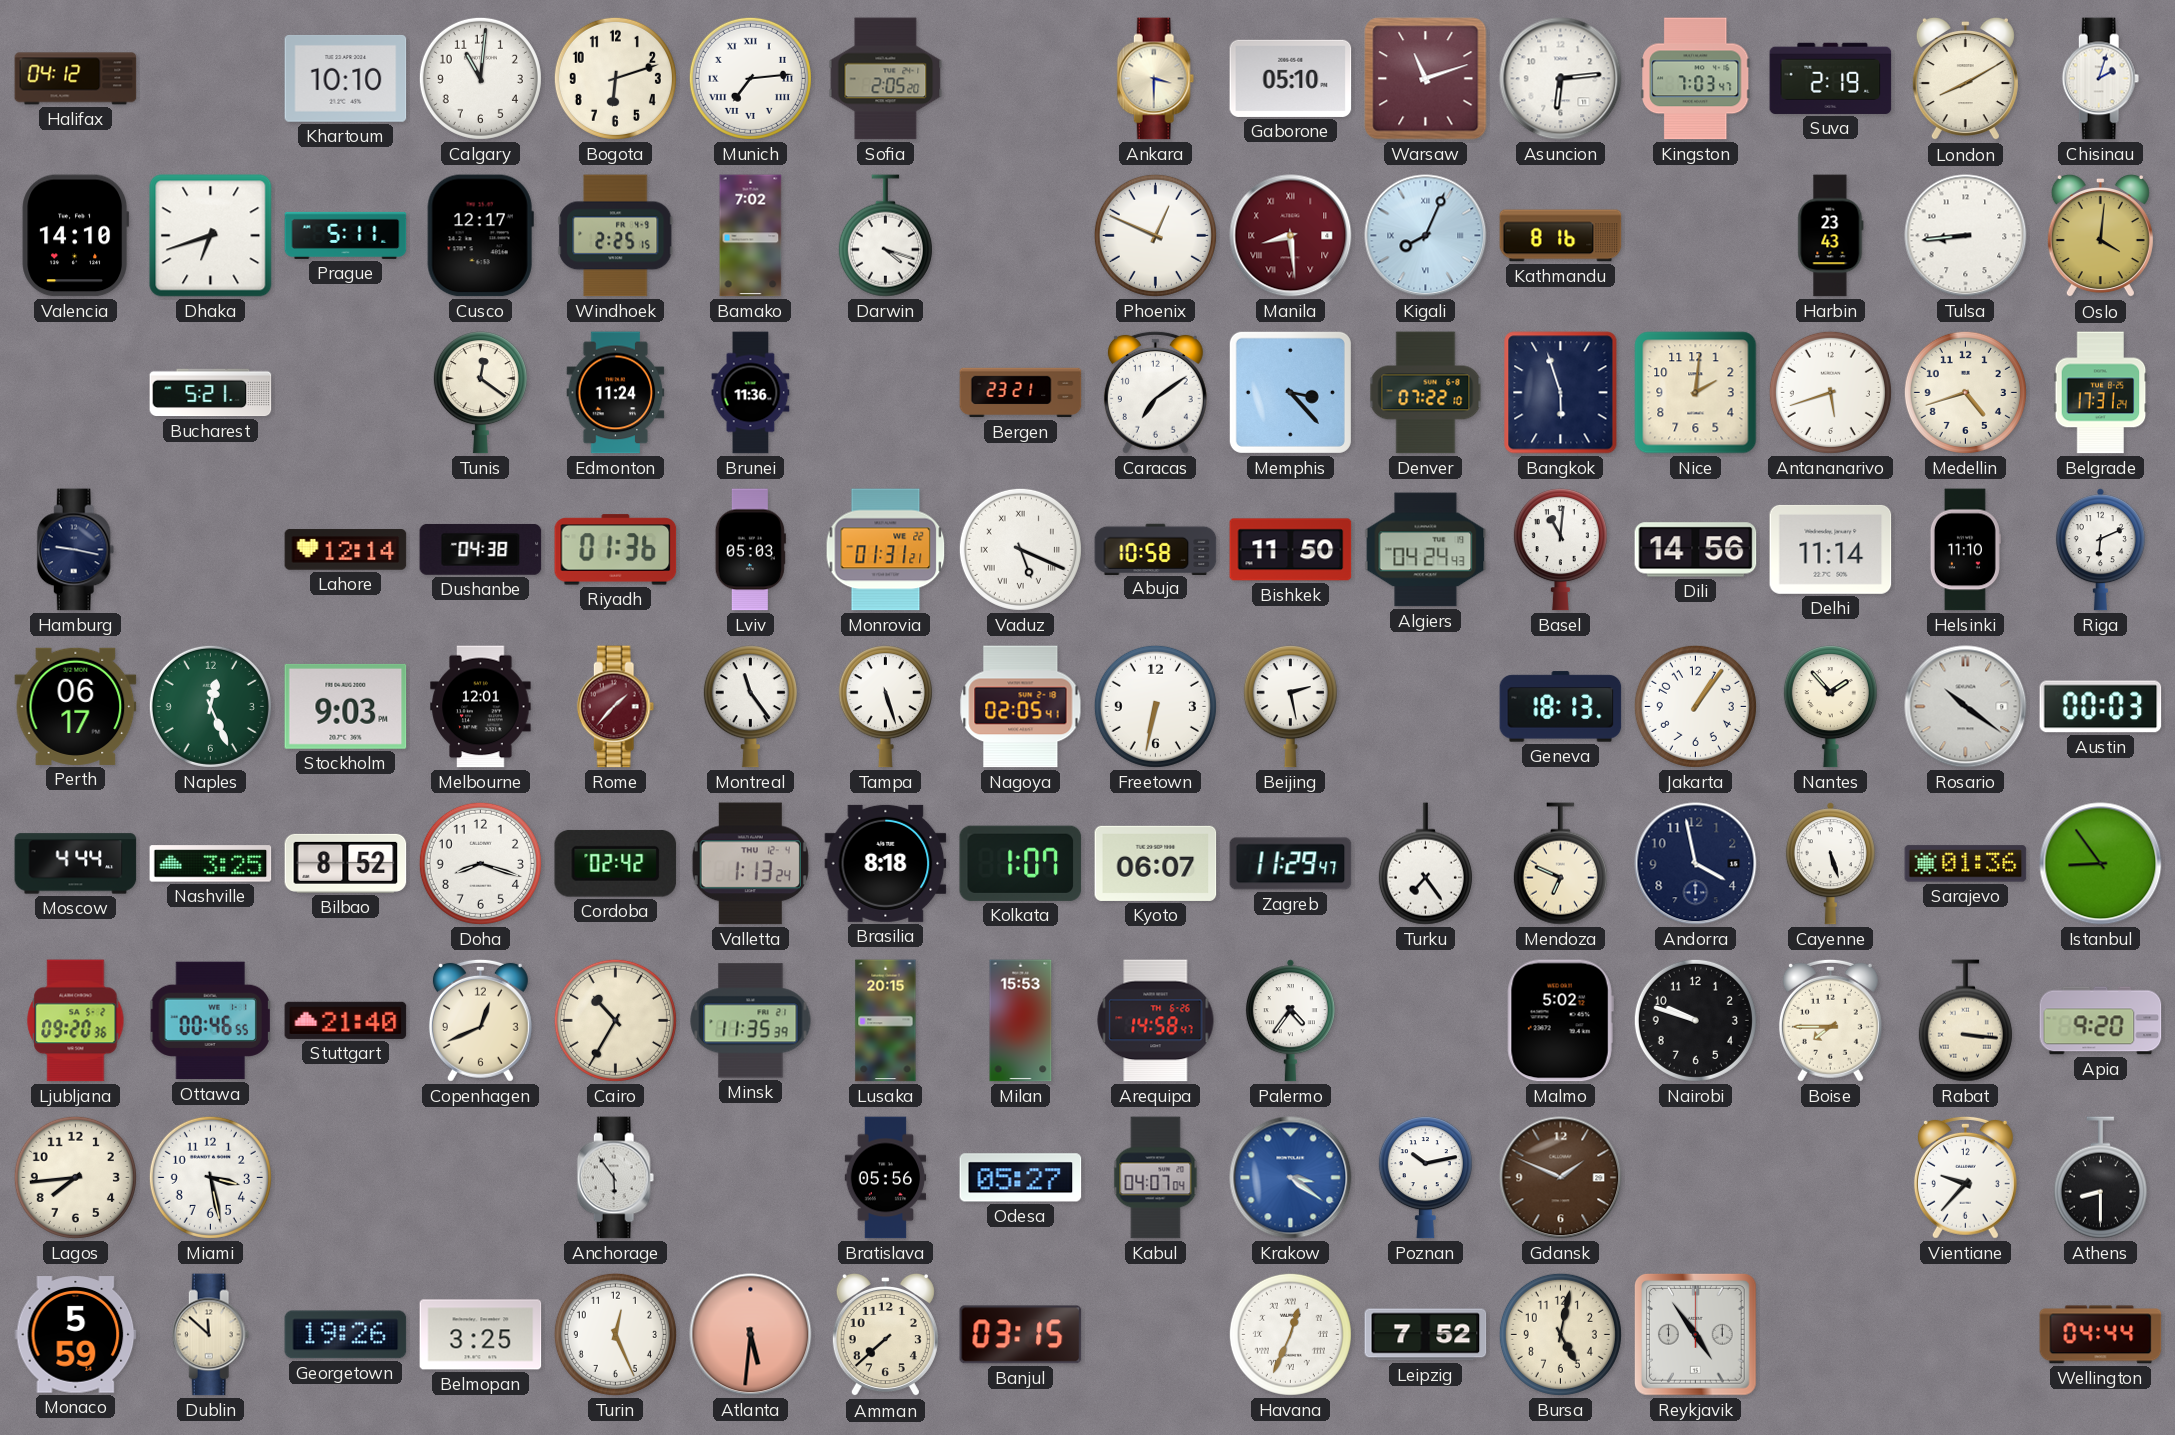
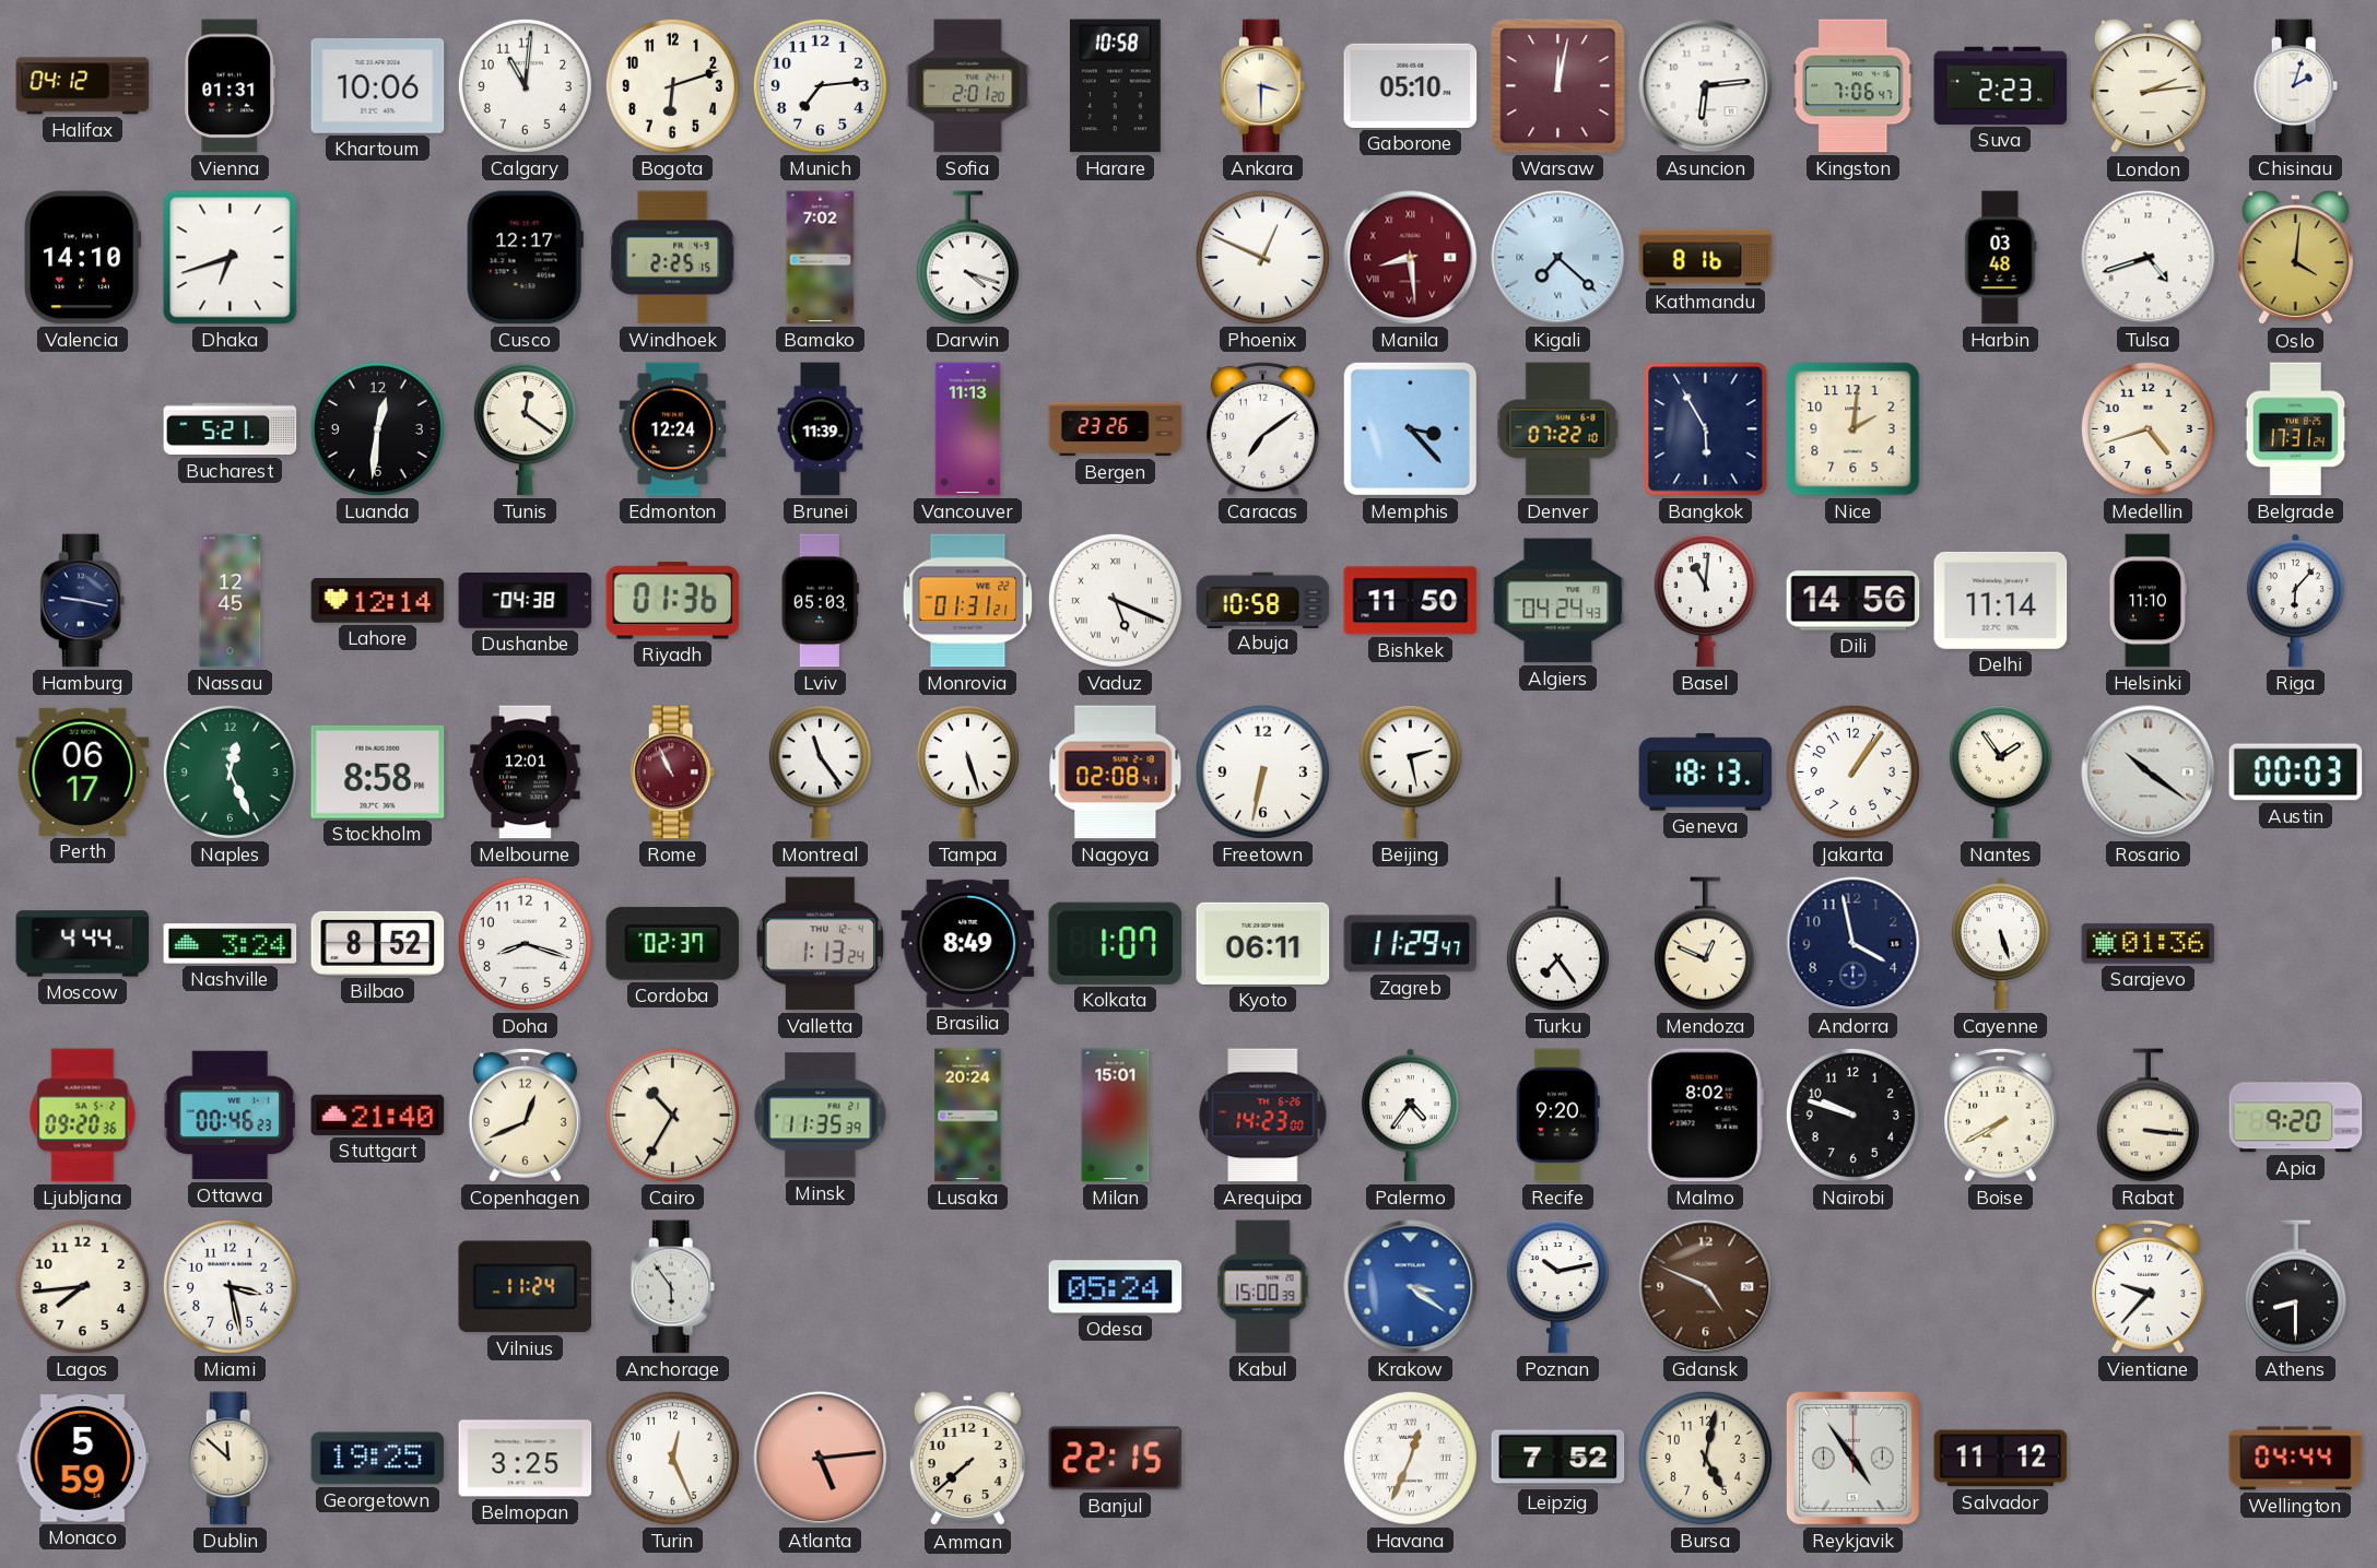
Vienna: none -> 01:31
Khartoum: 10:10 -> 10:06
Munich numerals: Roman -> Arabic
Sofia: 2:05 -> 2:01
Harare: none -> 10:58
Warsaw: 11:12 -> 12:02
Kingston: 7:03 -> 7:06
Suva: 2:19 -> 2:23
London: 8:10 -> 2:14
Prague: 5:11 -> none
Kigali: 8:04 -> 7:22
Harbin: 23:43 -> 03:48
Tulsa: 8:44 -> 4:42
Luanda: none -> 12:31
Edmonton: 11:24 -> 12:24
Brunei: 11:36 -> 11:39
Vancouver: none -> 11:13
Bergen: 23:21 -> 23:26
Bangkok: 5:57 -> 5:55
Antananarivo: 5:42 -> none
Nassau: none -> 12:45
Riga: 6:11 -> 6:07
Stockholm: 9:03 -> 8:58
Rome: 1:37 -> 10:56
Nagoya: 02:05 -> 02:08
Nantes: 1:53 -> 1:54
Nashville: 3:25 -> 3:24
Cordoba: 02:42 -> 02:37
Brasilia: 8:18 -> 8:49
Kyoto: 06:07 -> 06:11
Mendoza: 6:49 -> 12:49
Istanbul: 8:54 -> none
Ottawa: 00:46:55 -> 00:46:23
Lusaka: 20:15 -> 20:24
Milan: 15:53 -> 15:01
Arequipa: 14:58 -> 14:23
Recife: none -> 9:20
Malmo: 5:02 -> 8:02
Boise: 7:45 -> 7:40
Vilnius: none -> 11:24
Bratislava: 05:56 -> none
Odesa: 05:27 -> 05:24
Kabul: 04:07 -> 15:00
Gdansk: 1:49 -> 4:49
Georgetown: 19:26 -> 19:25
Atlanta: 5:31 -> 5:14
Banjul: 03:15 -> 22:15
Salvador: none -> 11:12
